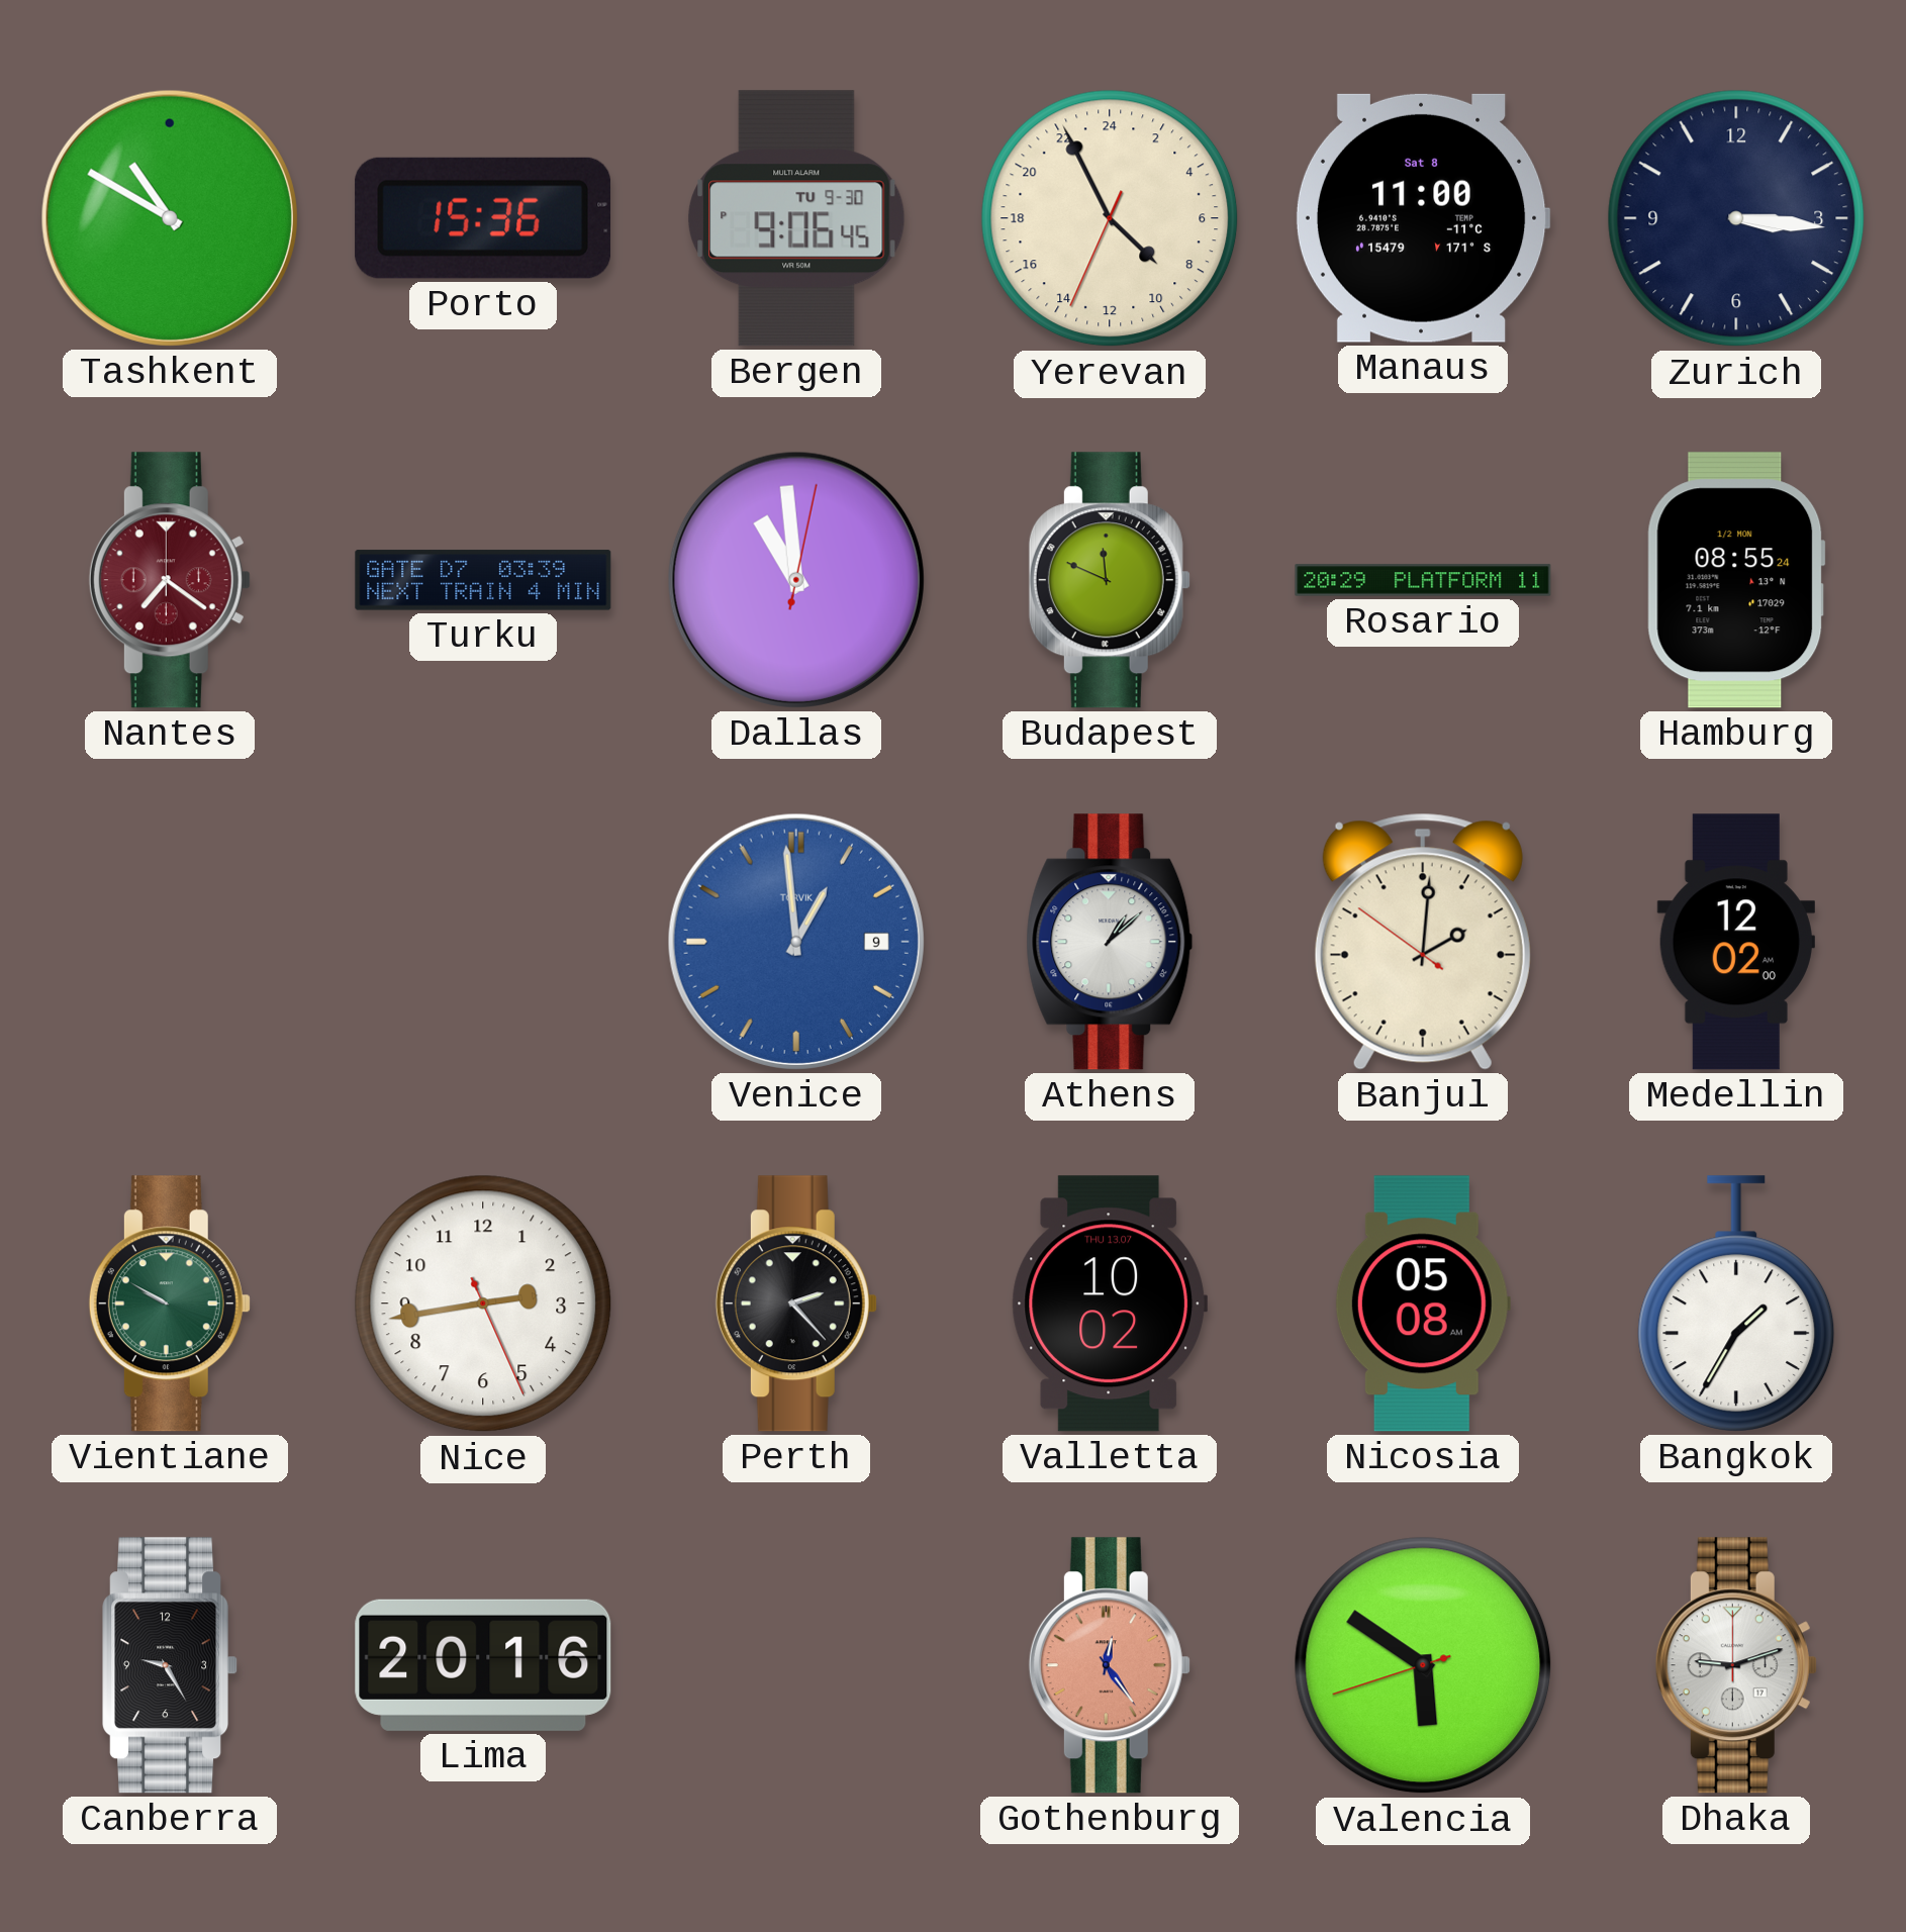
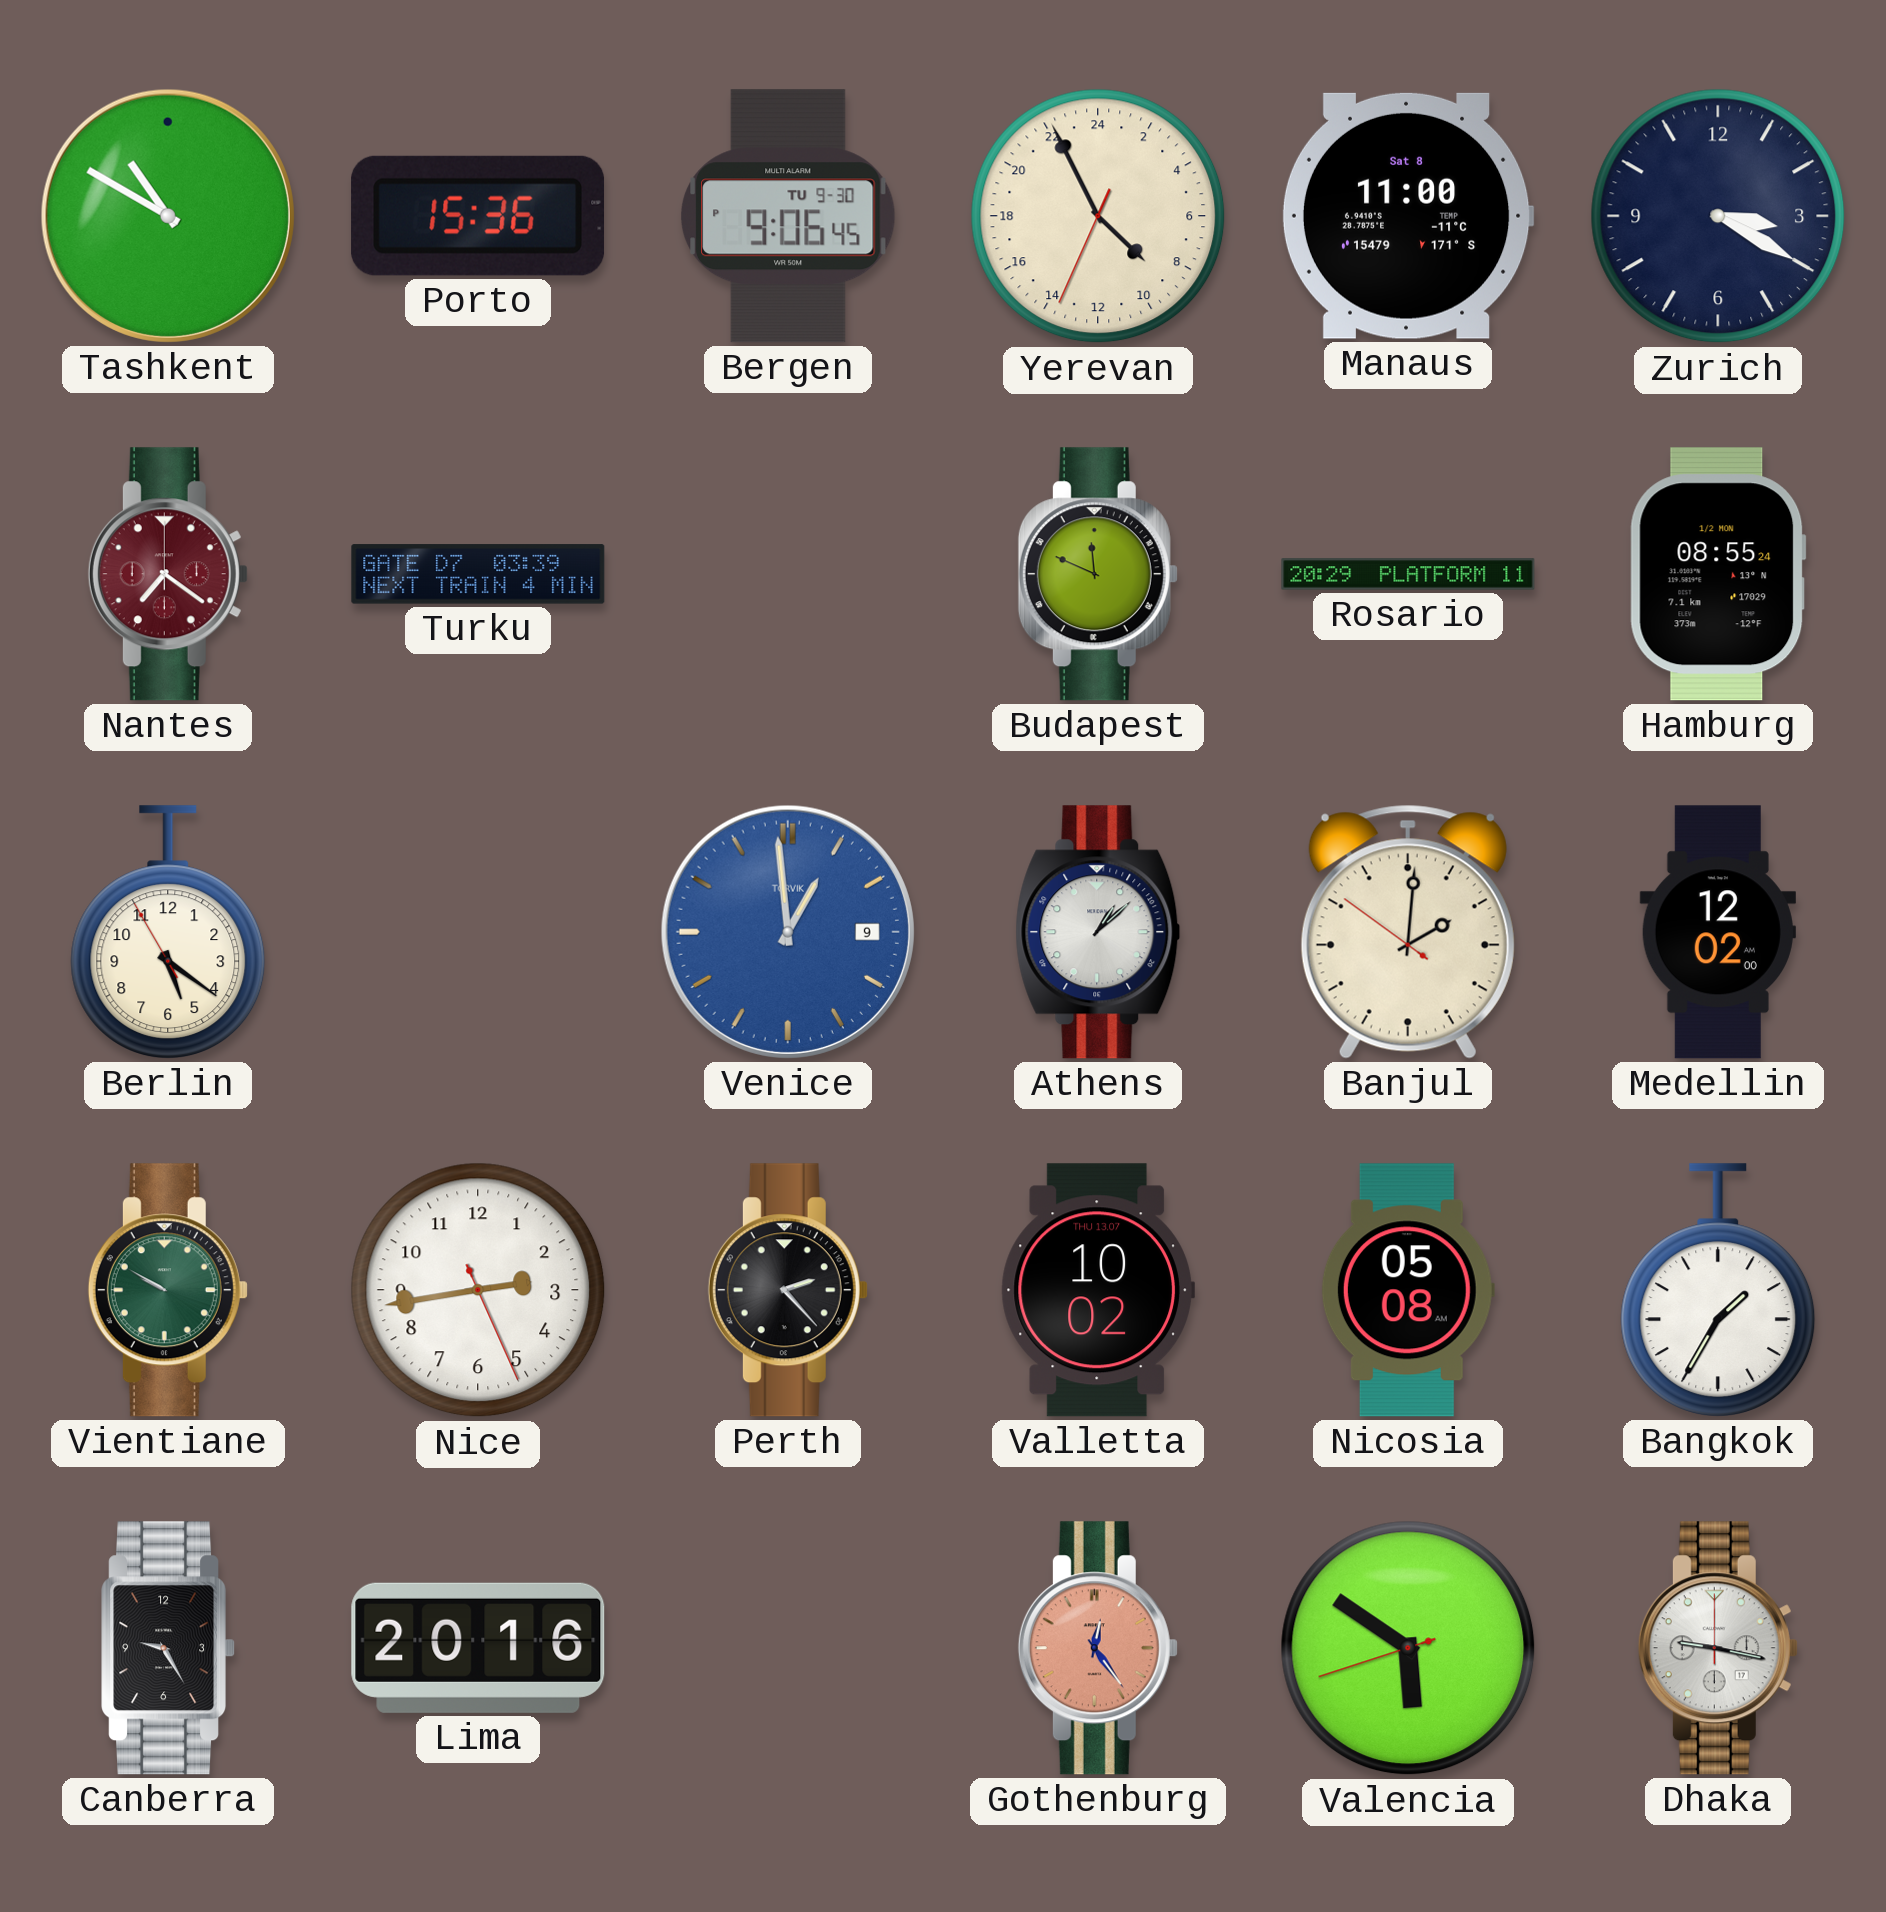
Zurich: 3:16 -> 3:20
Dallas: 10:59 -> none
Berlin: none -> 5:20
Dhaka: 9:12 -> 9:17
